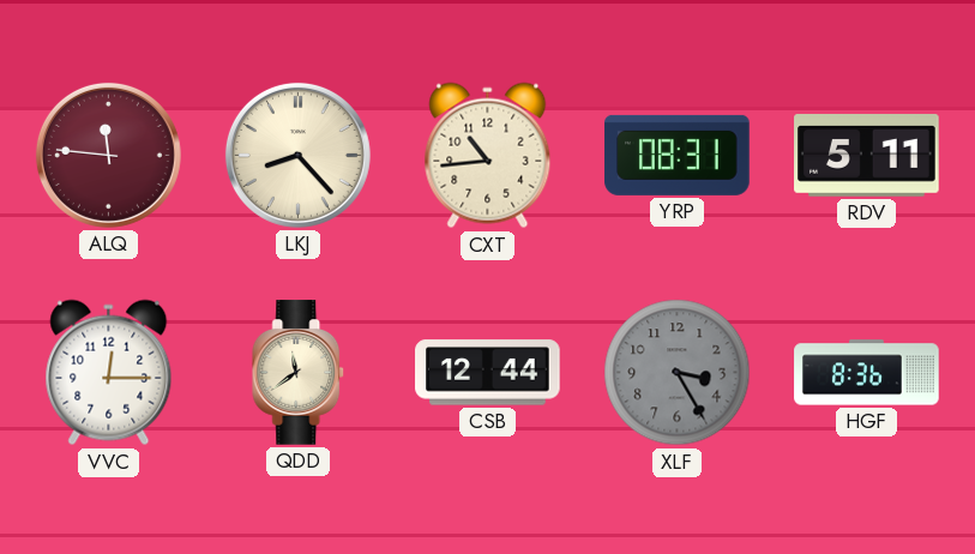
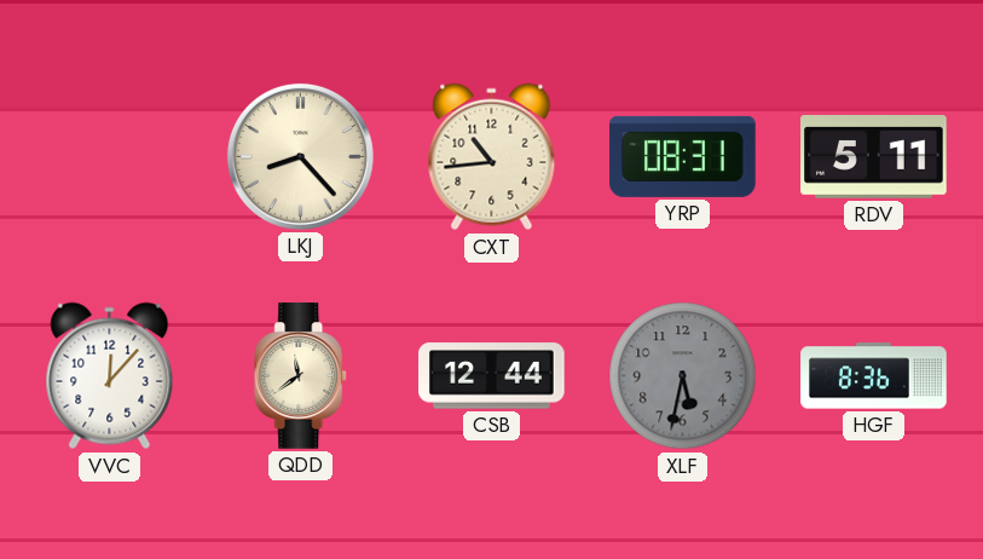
ALQ: 11:46 -> none
VVC: 12:15 -> 12:07
XLF: 3:25 -> 5:32
